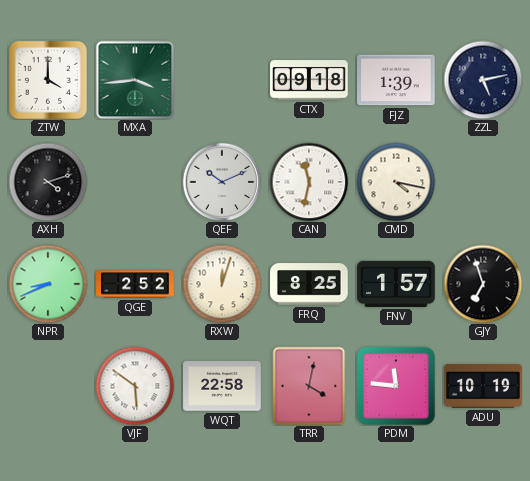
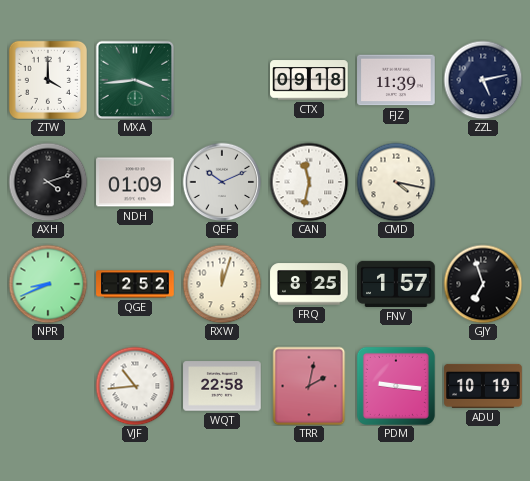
FJZ: 1:39 -> 11:39
NDH: none -> 01:09
VJF: 5:51 -> 10:44
TRR: 4:02 -> 2:02
PDM: 11:46 -> 9:16
